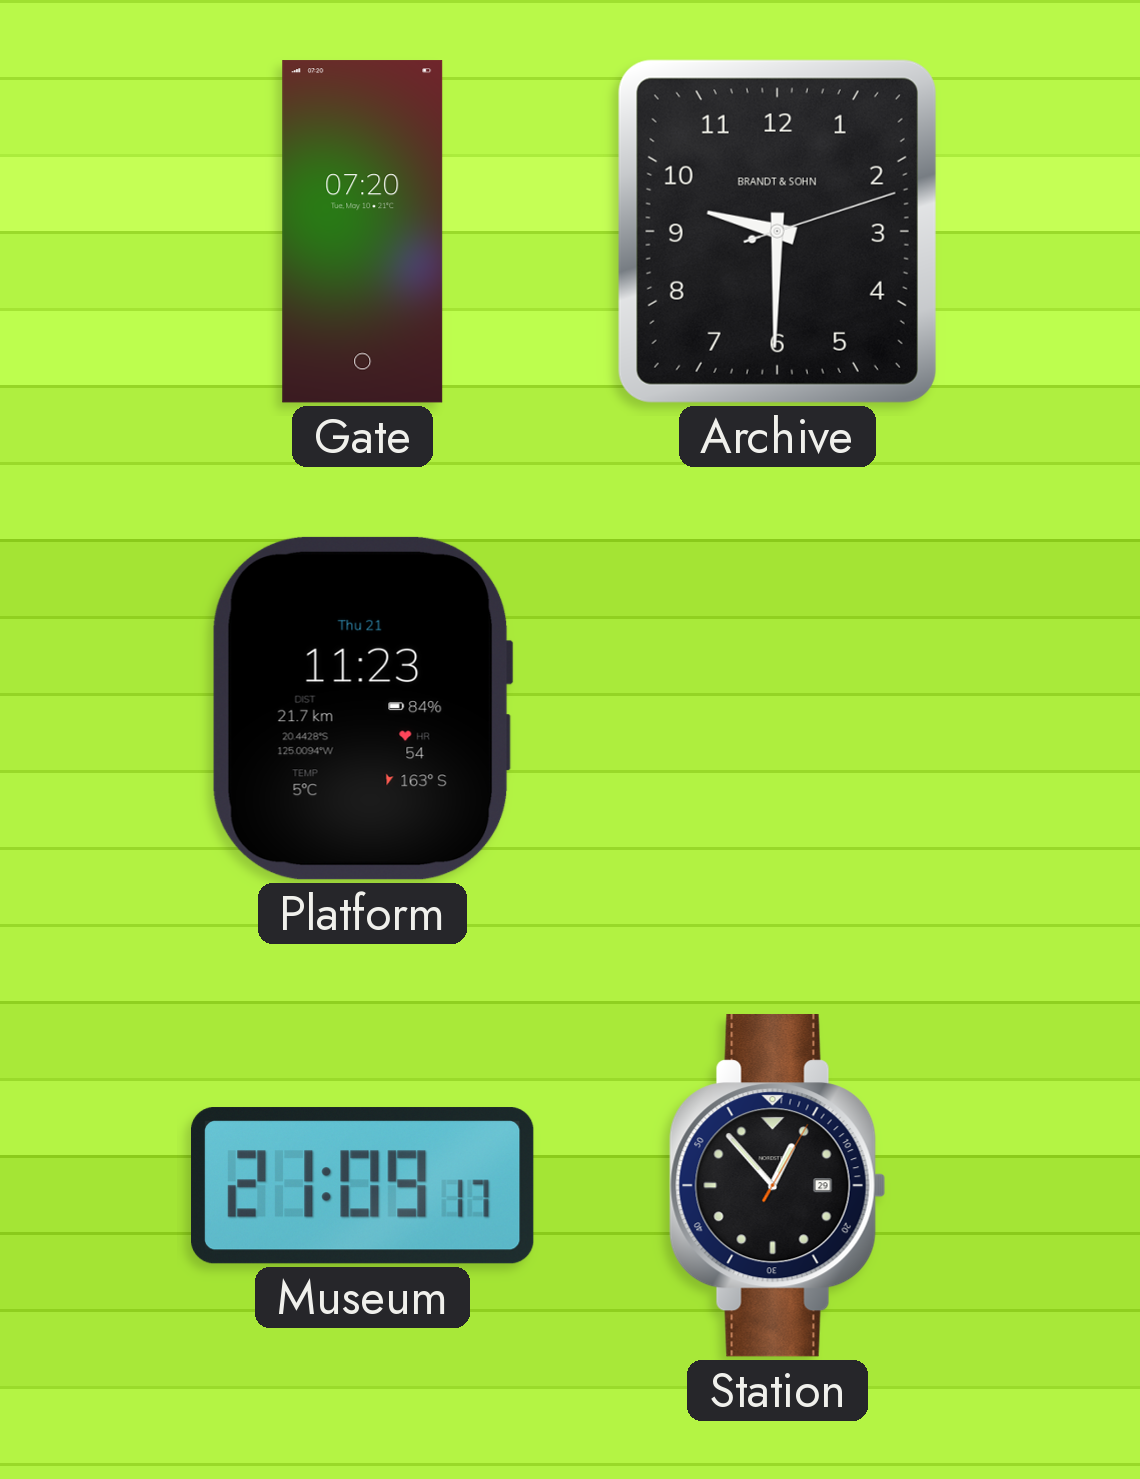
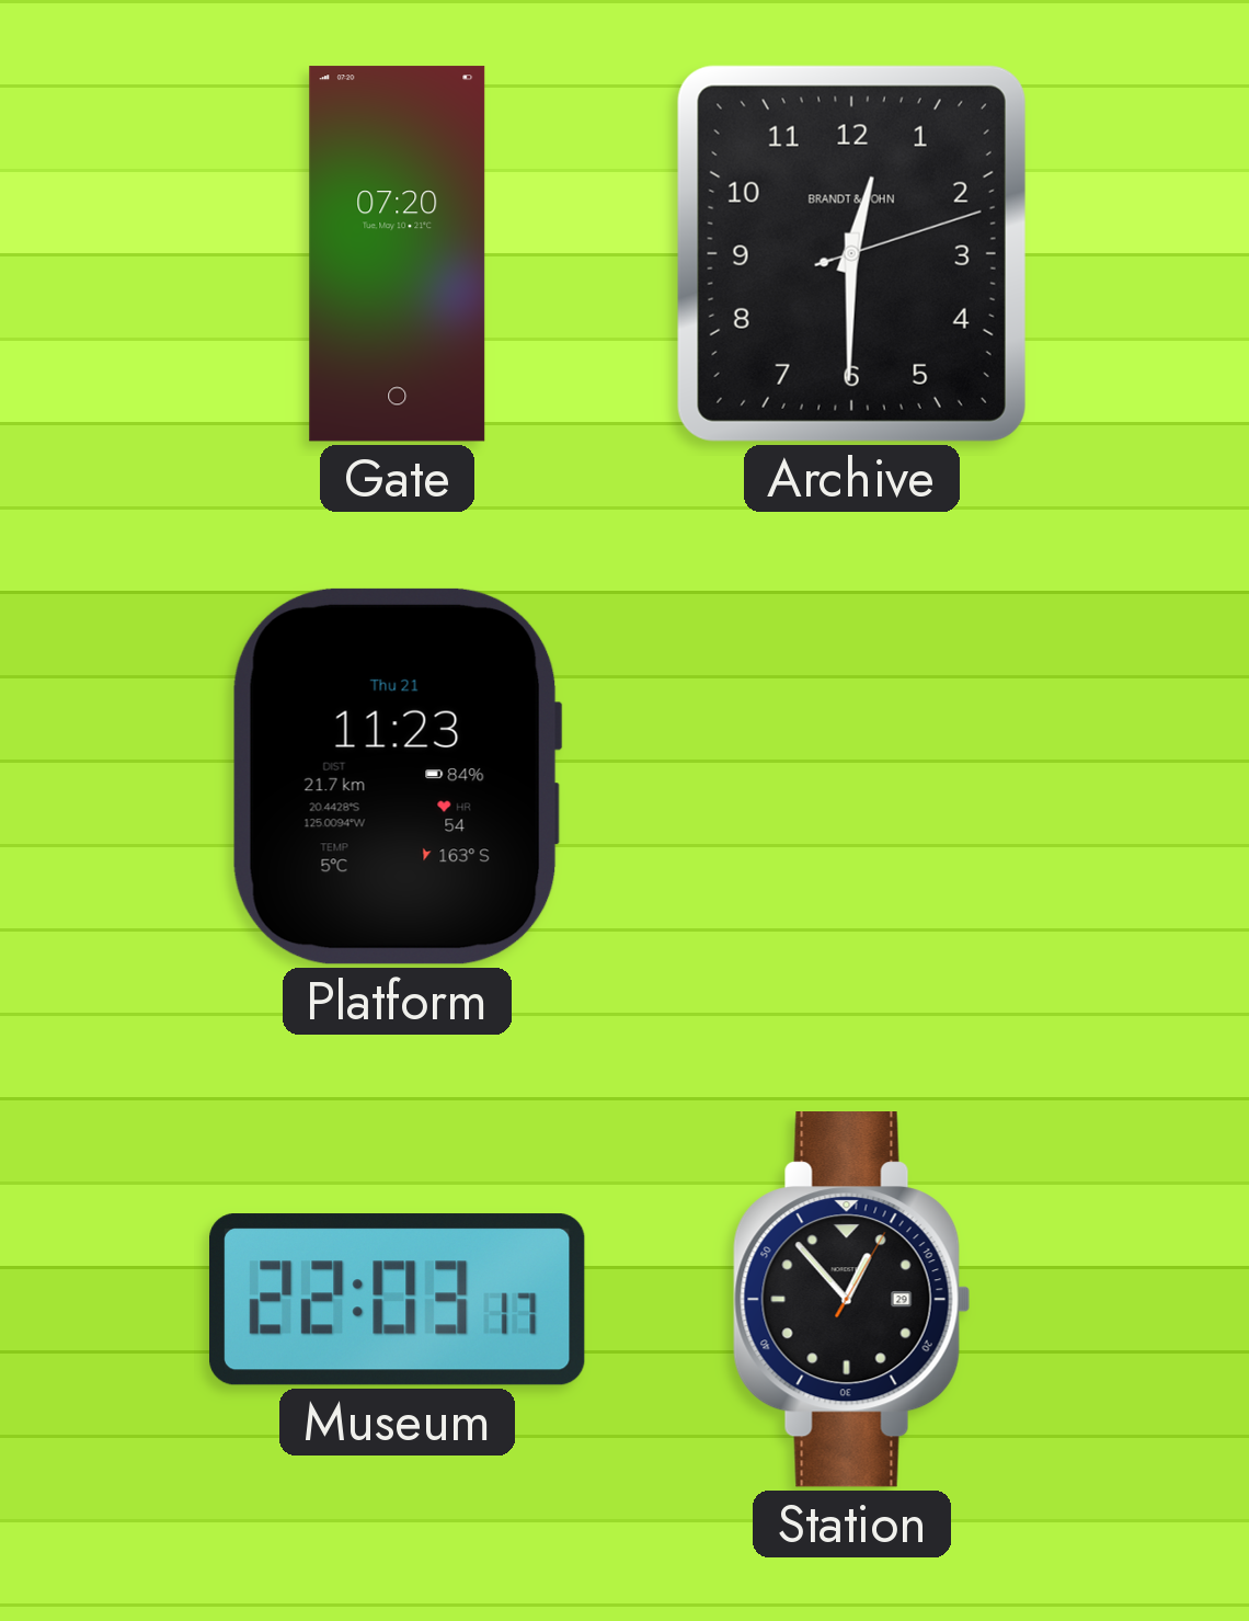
Archive: 9:30 -> 12:30
Museum: 21:09 -> 22:03
